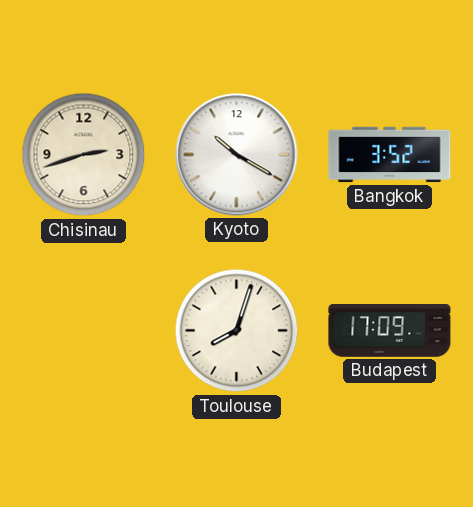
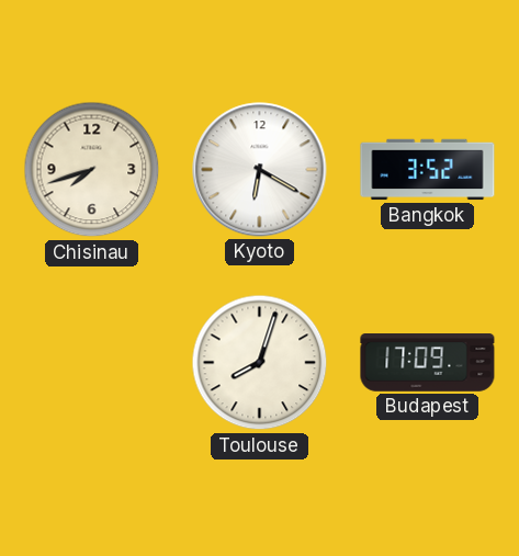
Chisinau: 2:42 -> 7:42
Kyoto: 10:20 -> 6:20
